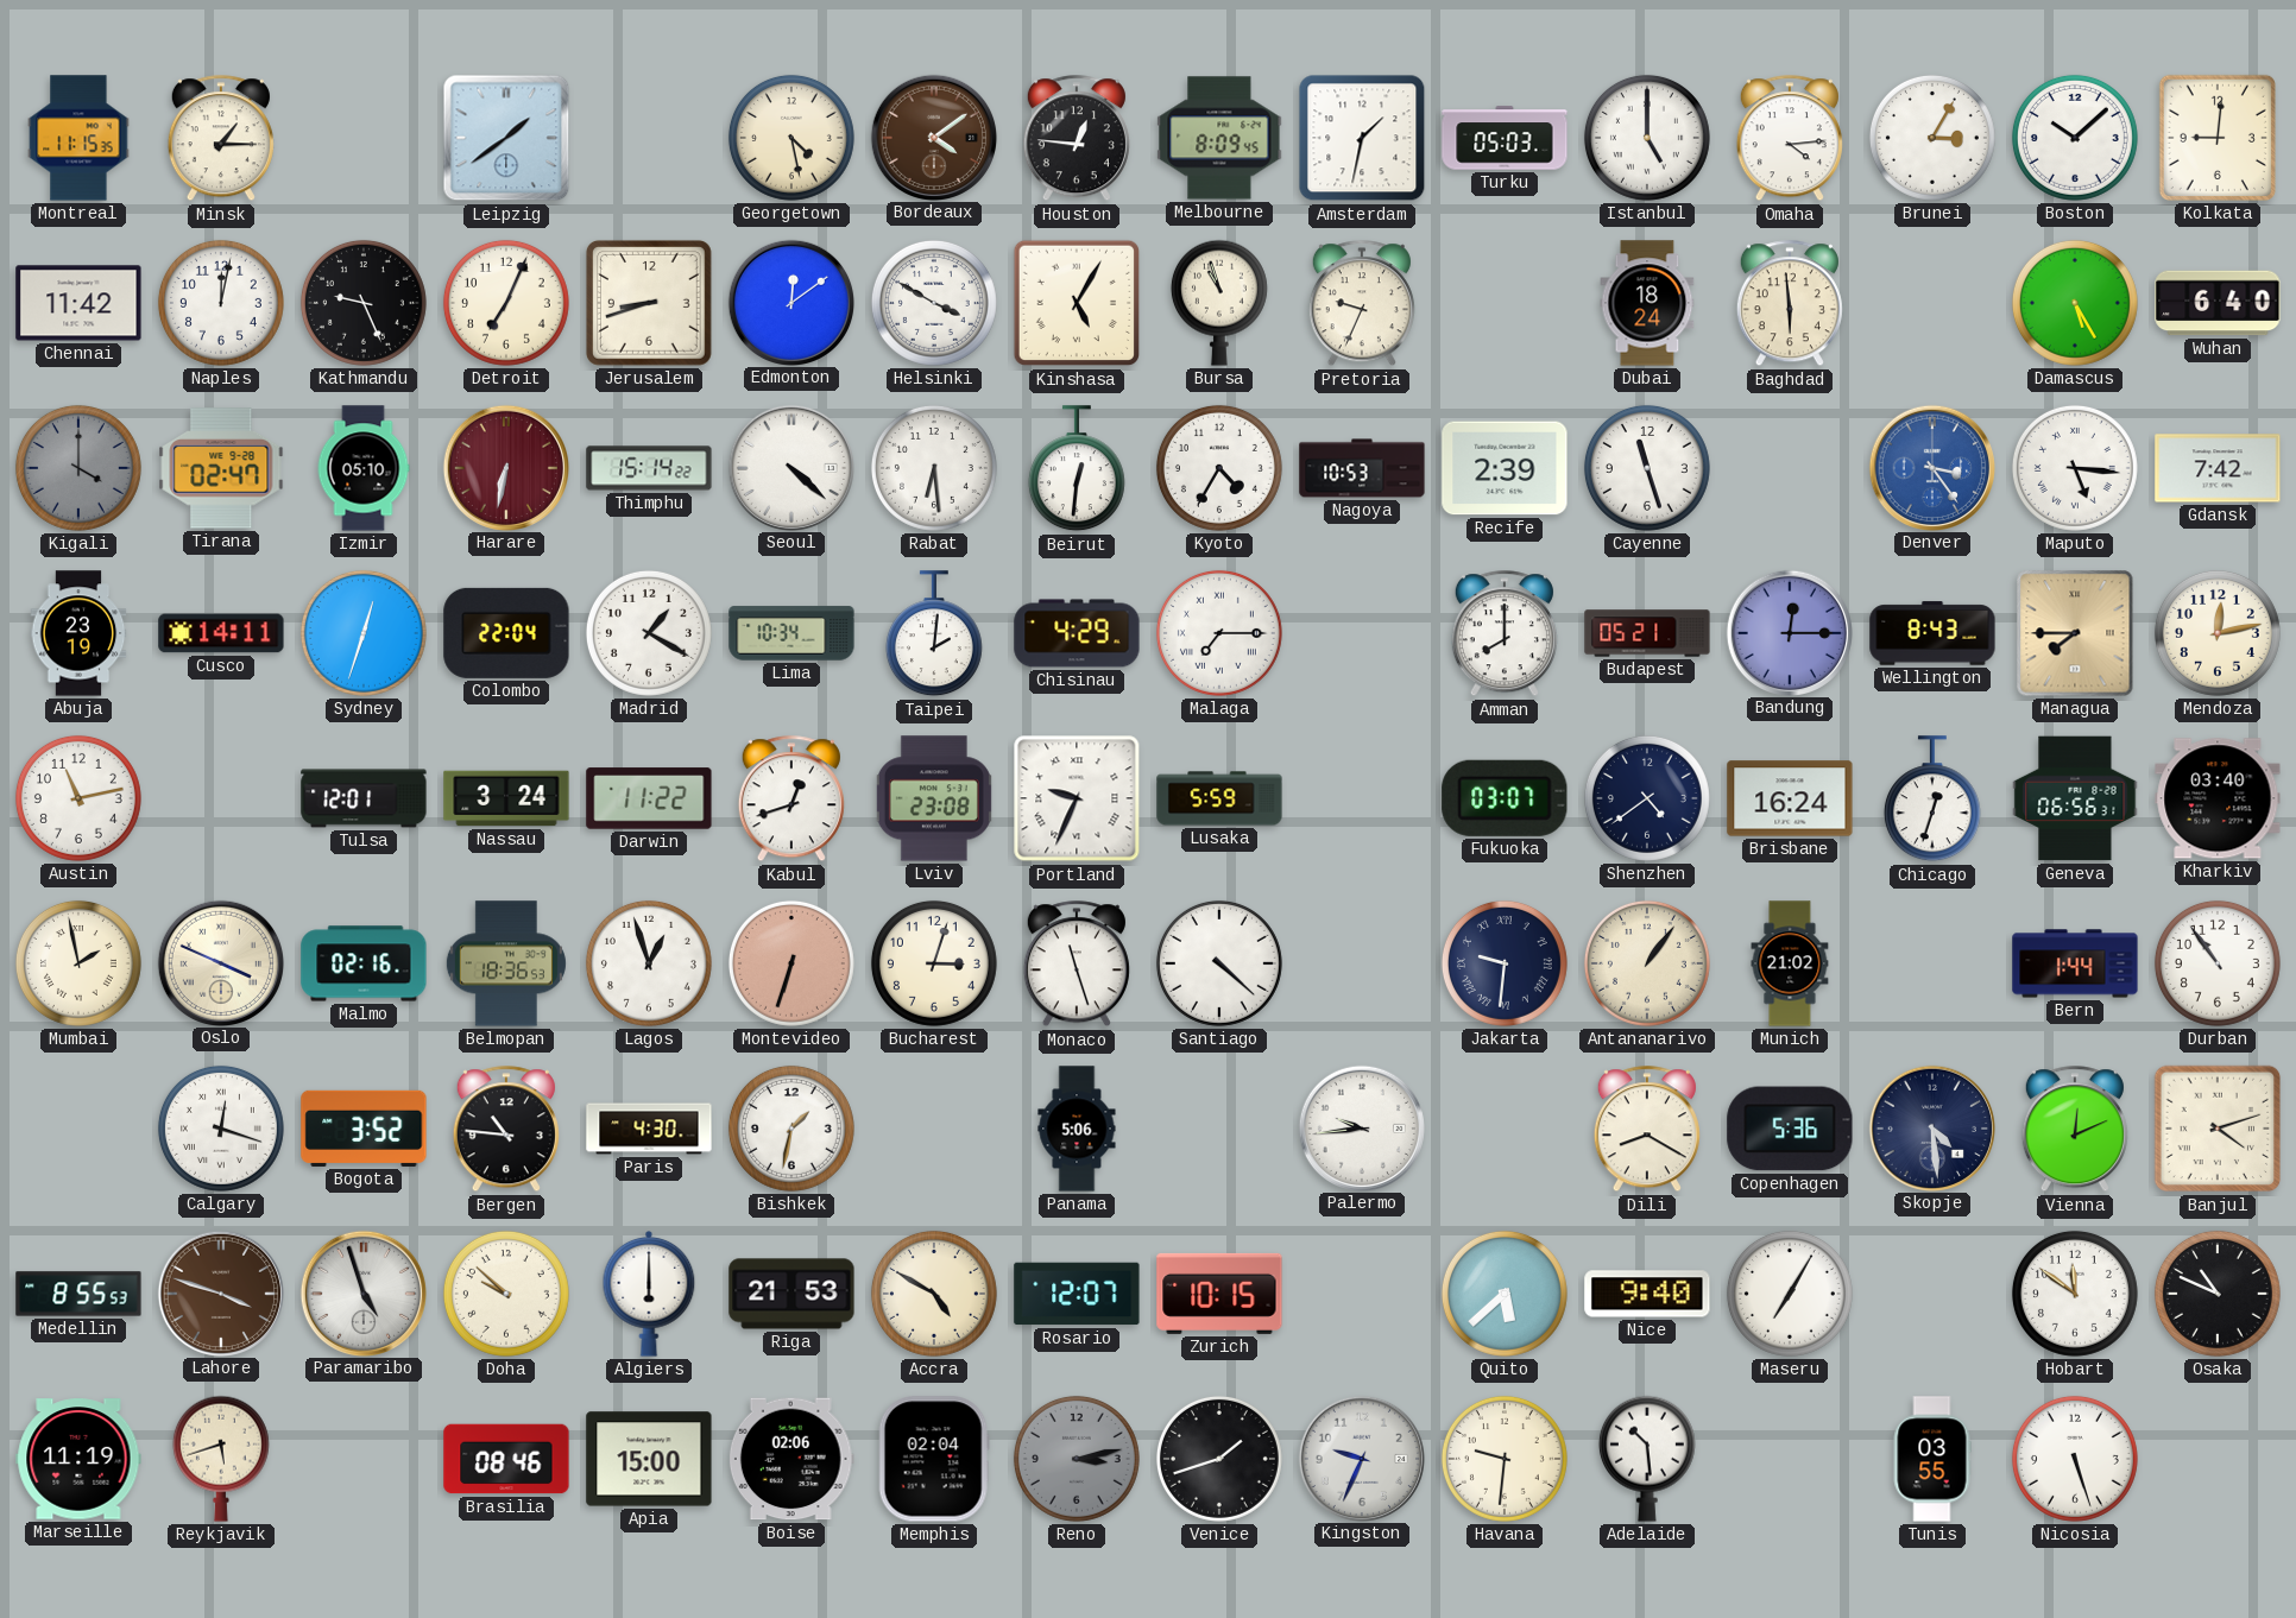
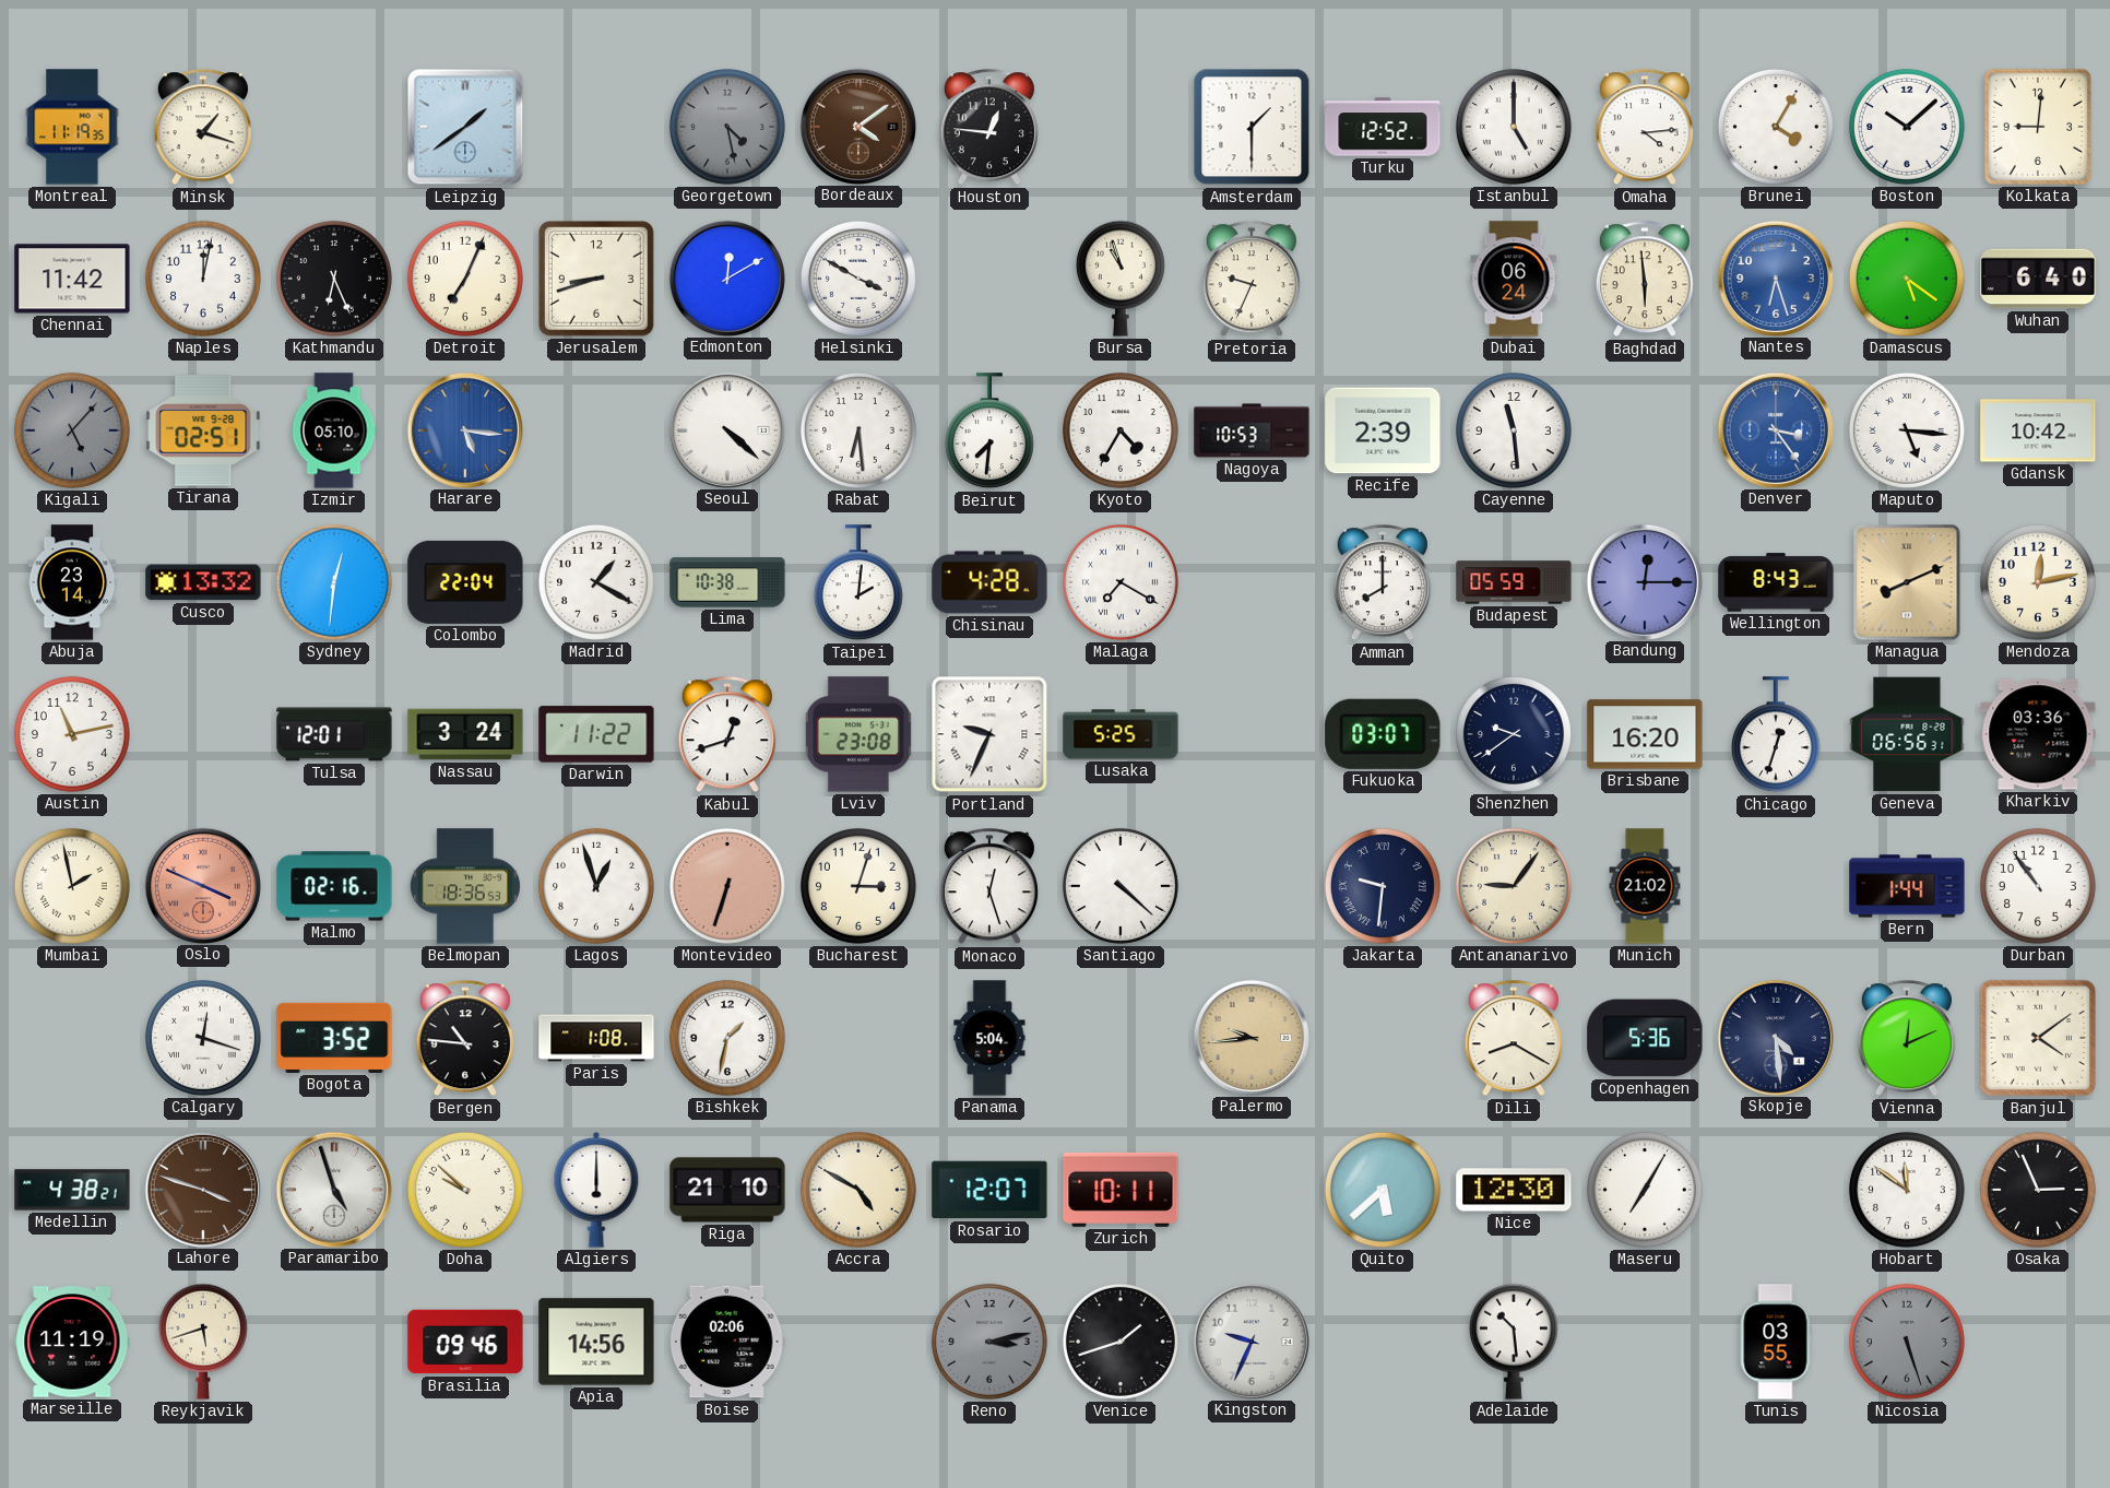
Montreal: 11:15 -> 11:19
Minsk: 1:15 -> 1:18
Georgetown dial: cream -> grey
Melbourne: 8:09 -> none
Amsterdam: 1:32 -> 1:30
Turku: 05:03 -> 12:52
Brunei: 3:05 -> 4:05
Kathmandu: 9:26 -> 6:26
Edmonton: 12:09 -> 12:10
Kinshasa: 5:05 -> none
Dubai: 18:24 -> 06:24
Nantes: none -> 6:27
Damascus: 5:25 -> 5:21
Kigali: 4:00 -> 5:07
Tirana: 02:47 -> 02:51
Harare: 6:32 -> 5:16
Harare dial: burgundy -> blue
Thimphu: 15:14 -> none
Beirut: 12:31 -> 7:31
Cayenne: 11:27 -> 11:29
Gdansk: 7:42 -> 10:42
Abuja: 23:19 -> 23:14
Cusco: 14:11 -> 13:32
Sydney: 12:33 -> 12:31
Lima: 10:34 -> 10:38
Chisinau: 4:29 -> 4:28
Malaga: 7:15 -> 7:20
Budapest: 05:21 -> 05:59
Managua: 7:45 -> 8:11
Lusaka: 5:59 -> 5:25
Shenzhen: 4:39 -> 9:39
Brisbane: 16:24 -> 16:20
Kharkiv: 03:40 -> 03:36
Oslo dial: cream -> salmon
Monaco: 11:27 -> 12:27
Antananarivo: 1:06 -> 9:06
Paris: 4:30 -> 1:08
Panama: 5:06 -> 5:04
Palermo dial: white -> champagne
Banjul: 4:12 -> 4:09
Medellin: 8:55 -> 4:38
Riga: 21:53 -> 21:10
Zurich: 10:15 -> 10:11
Nice: 9:40 -> 12:30
Osaka: 10:49 -> 2:56
Brasilia: 08:46 -> 09:46
Apia: 15:00 -> 14:56
Memphis: 02:04 -> none
Havana: 9:31 -> none
Nicosia dial: white -> grey
